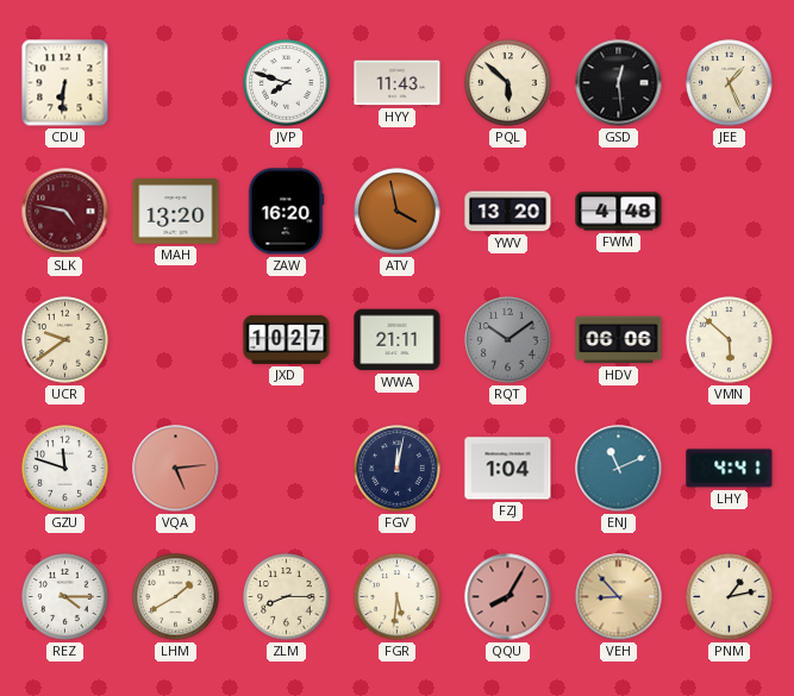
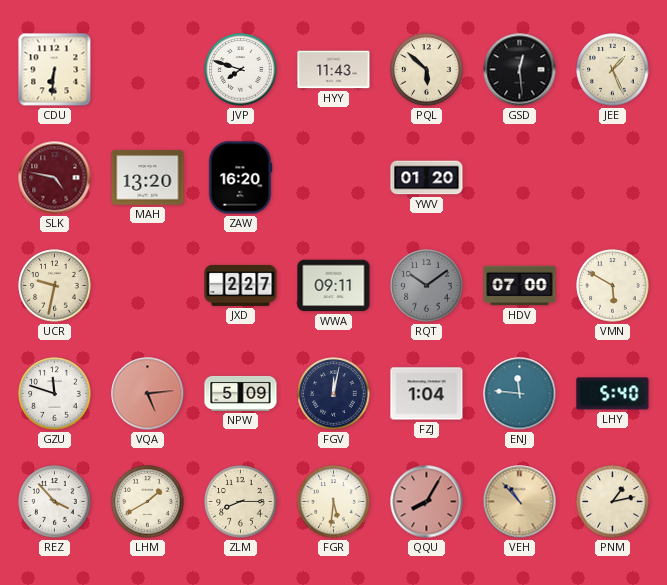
ATV: 3:58 -> none
YWV: 13:20 -> 01:20
FWM: 4:48 -> none
UCR: 9:39 -> 9:32
JXD: 10:27 -> 2:27
WWA: 21:11 -> 09:11
HDV: 06:06 -> 07:00
VMN: 5:52 -> 5:50
NPW: none -> 5:09
ENJ: 11:11 -> 11:46
LHY: 4:41 -> 5:40
REZ: 4:15 -> 3:53
VEH: 8:53 -> 10:53
